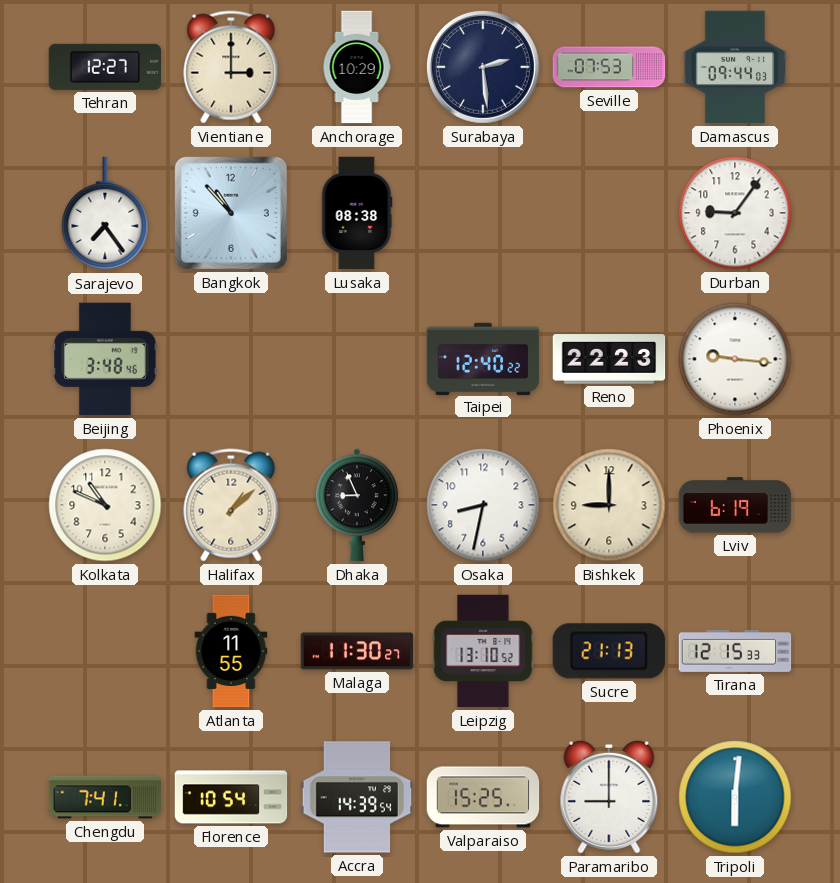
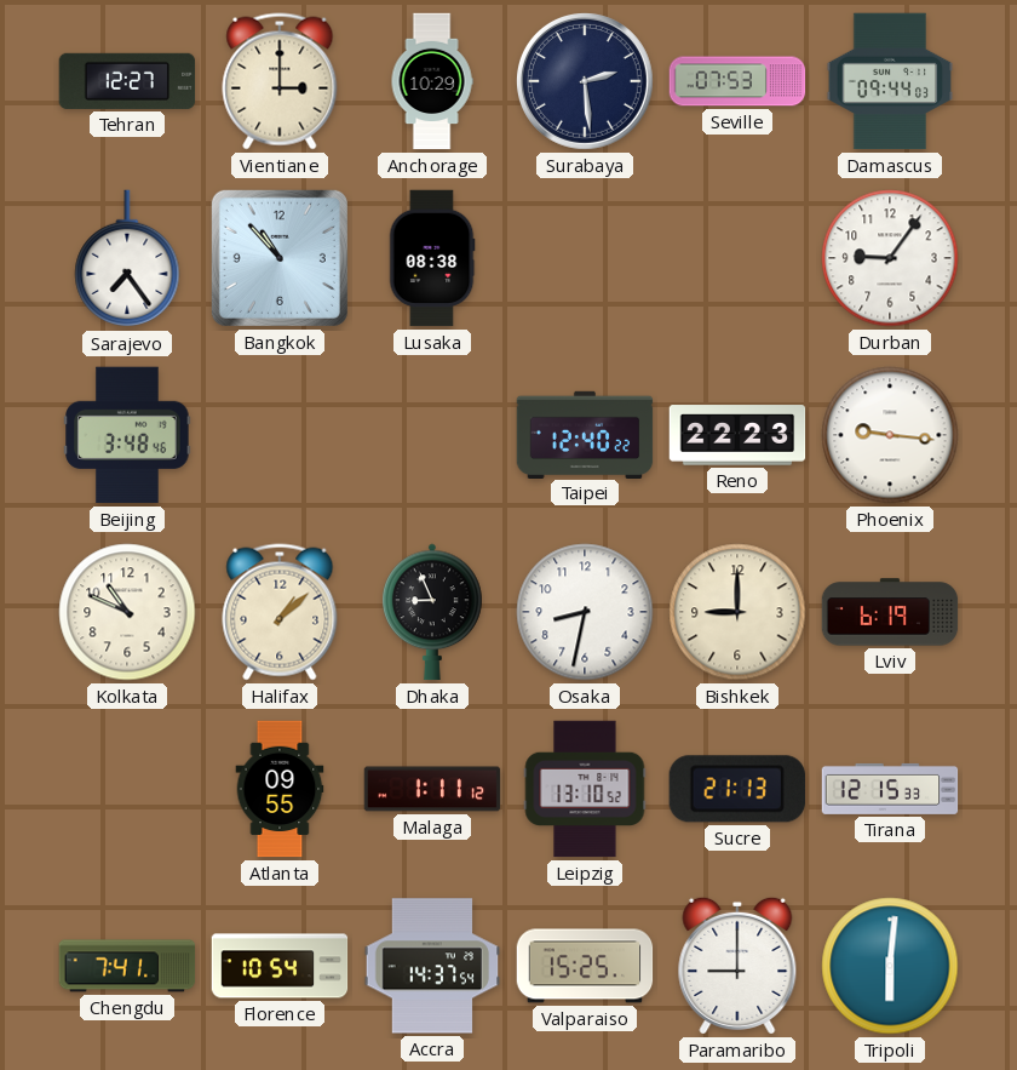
Atlanta: 11:55 -> 09:55
Malaga: 11:30 -> 1:11
Accra: 14:39 -> 14:37
